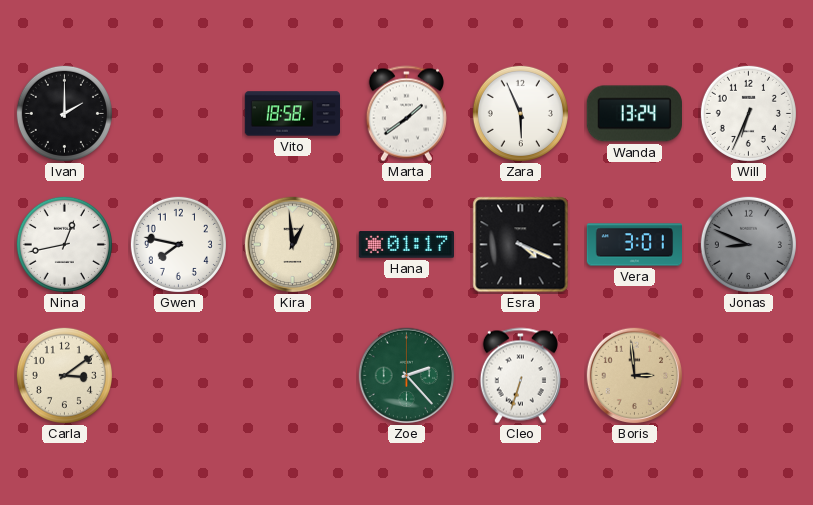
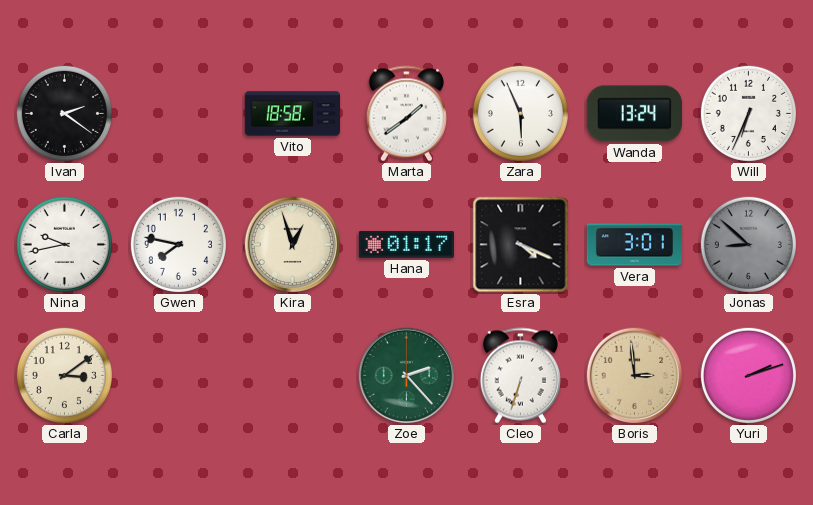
Ivan: 2:00 -> 2:21
Nina: 12:43 -> 9:43
Kira: 12:59 -> 12:57
Jonas: 8:49 -> 8:52
Yuri: none -> 2:12
